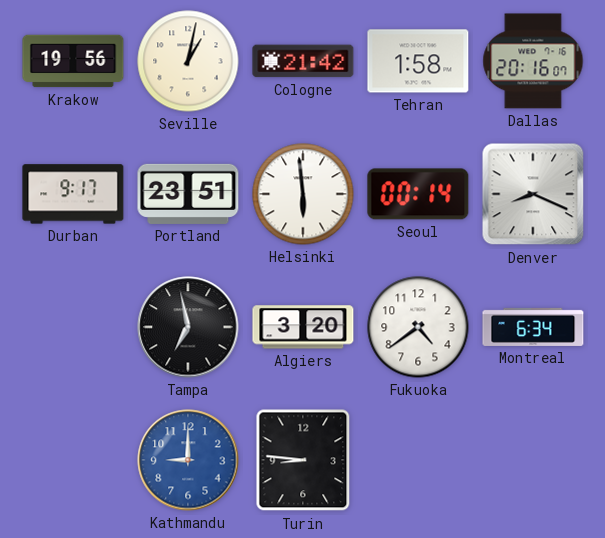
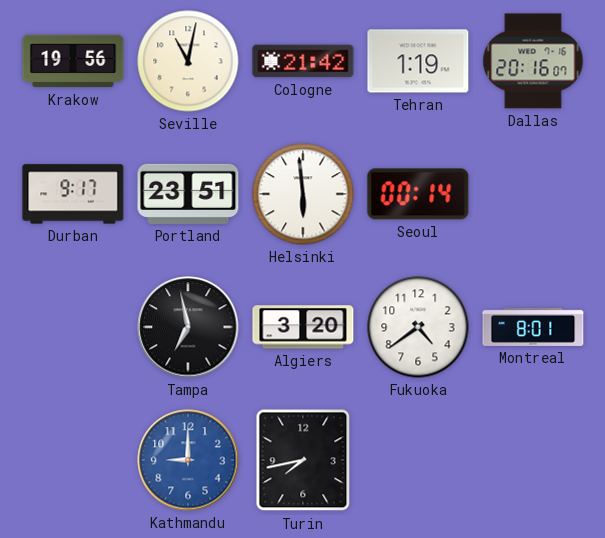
Seville: 1:02 -> 11:02
Tehran: 1:58 -> 1:19
Denver: 8:19 -> none
Montreal: 6:34 -> 8:01
Turin: 8:46 -> 7:43
